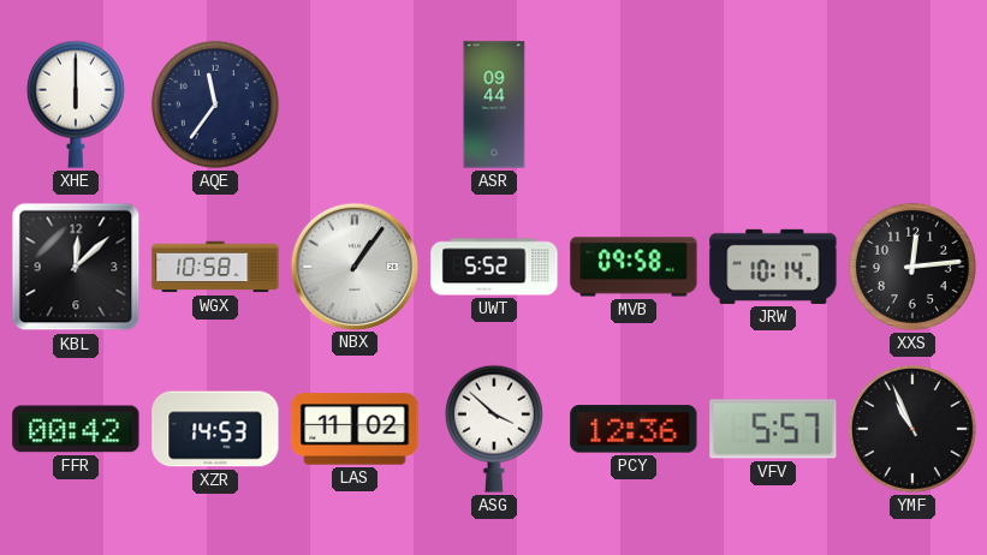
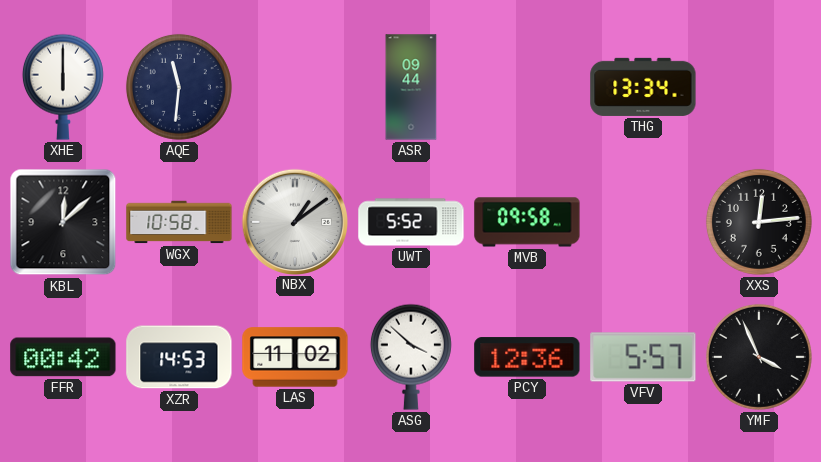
AQE: 11:36 -> 11:31
THG: none -> 13:34
NBX: 1:06 -> 1:09
JRW: 10:14 -> none
YMF: 10:56 -> 3:56
